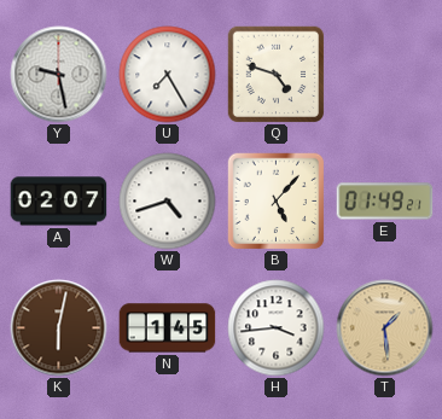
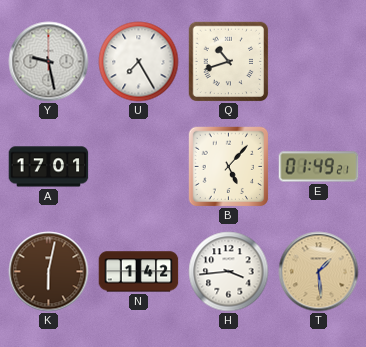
Q: 4:48 -> 10:42
A: 02:07 -> 17:01
W: 4:42 -> none
N: 1:45 -> 1:42
